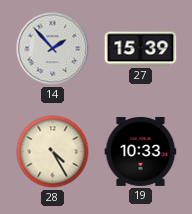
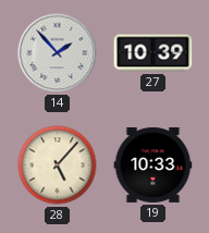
27: 15:39 -> 10:39
28: 4:25 -> 5:07
